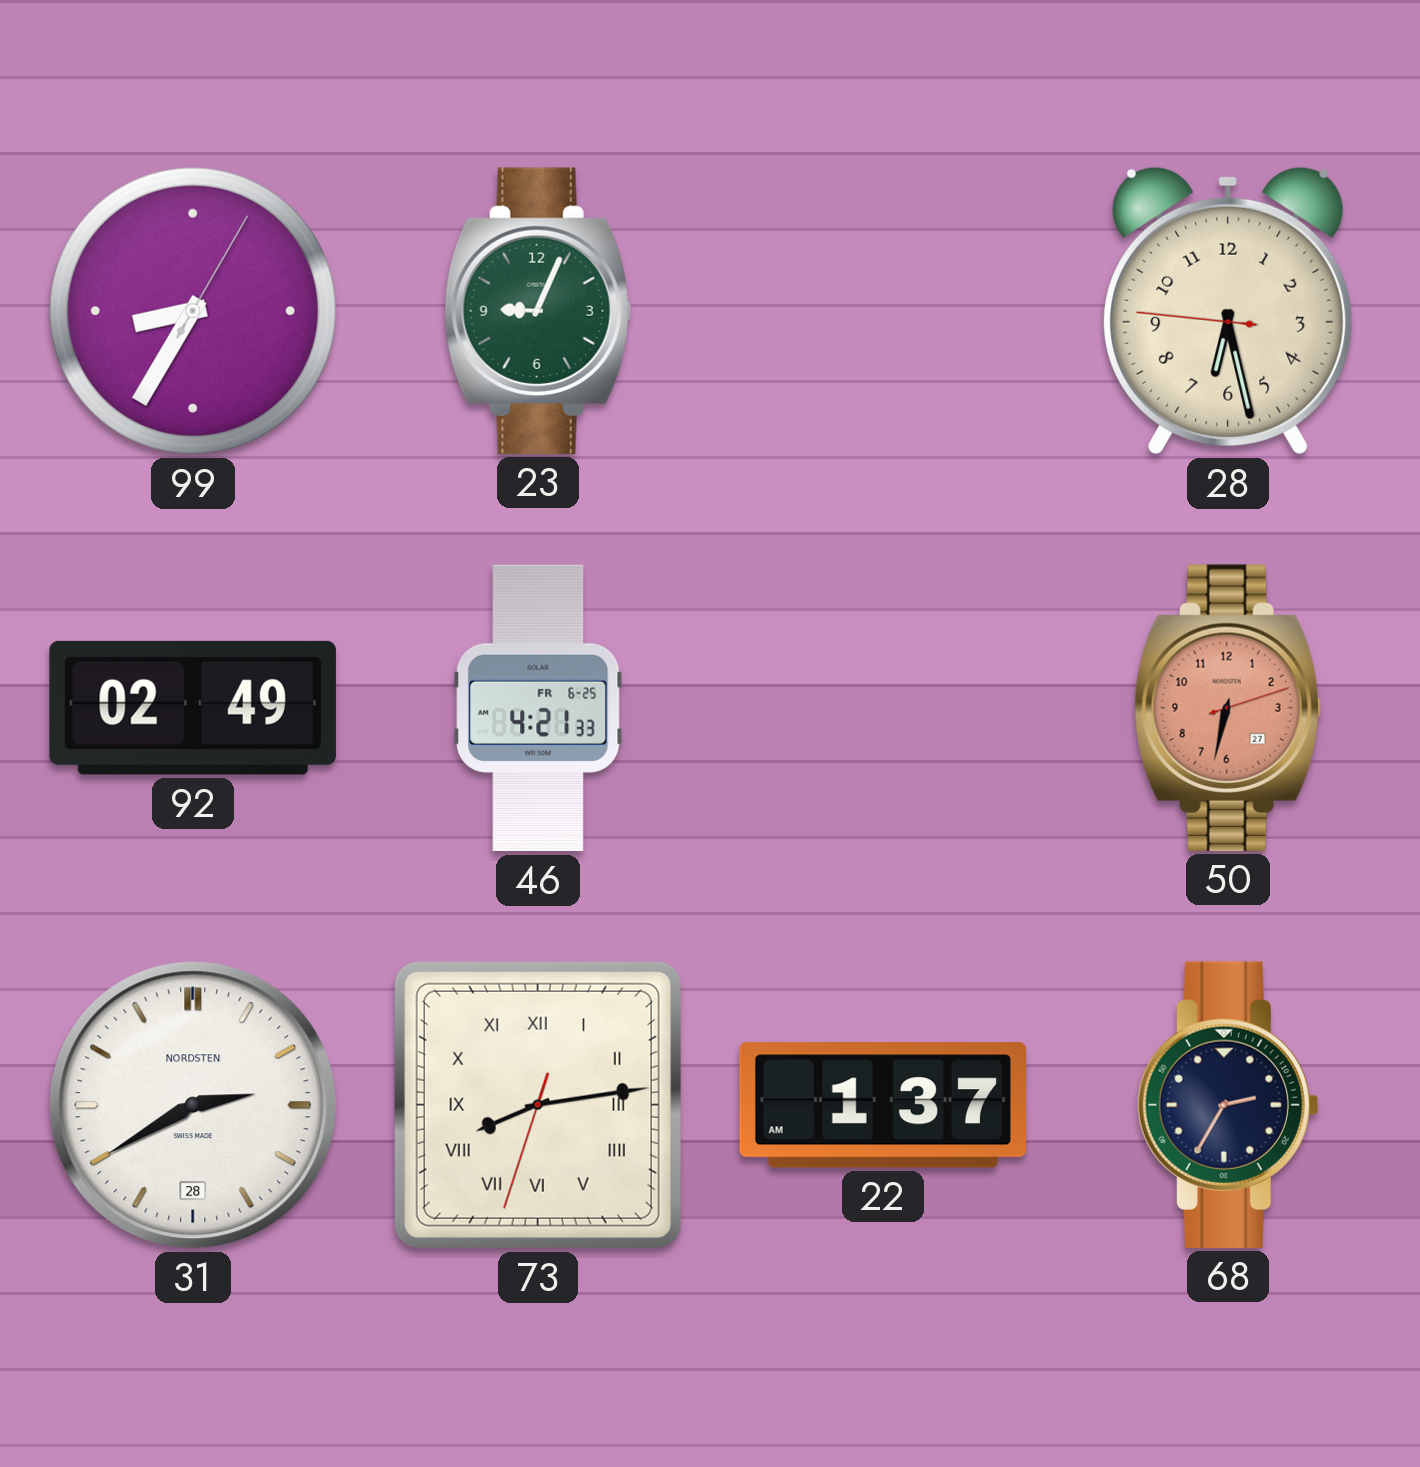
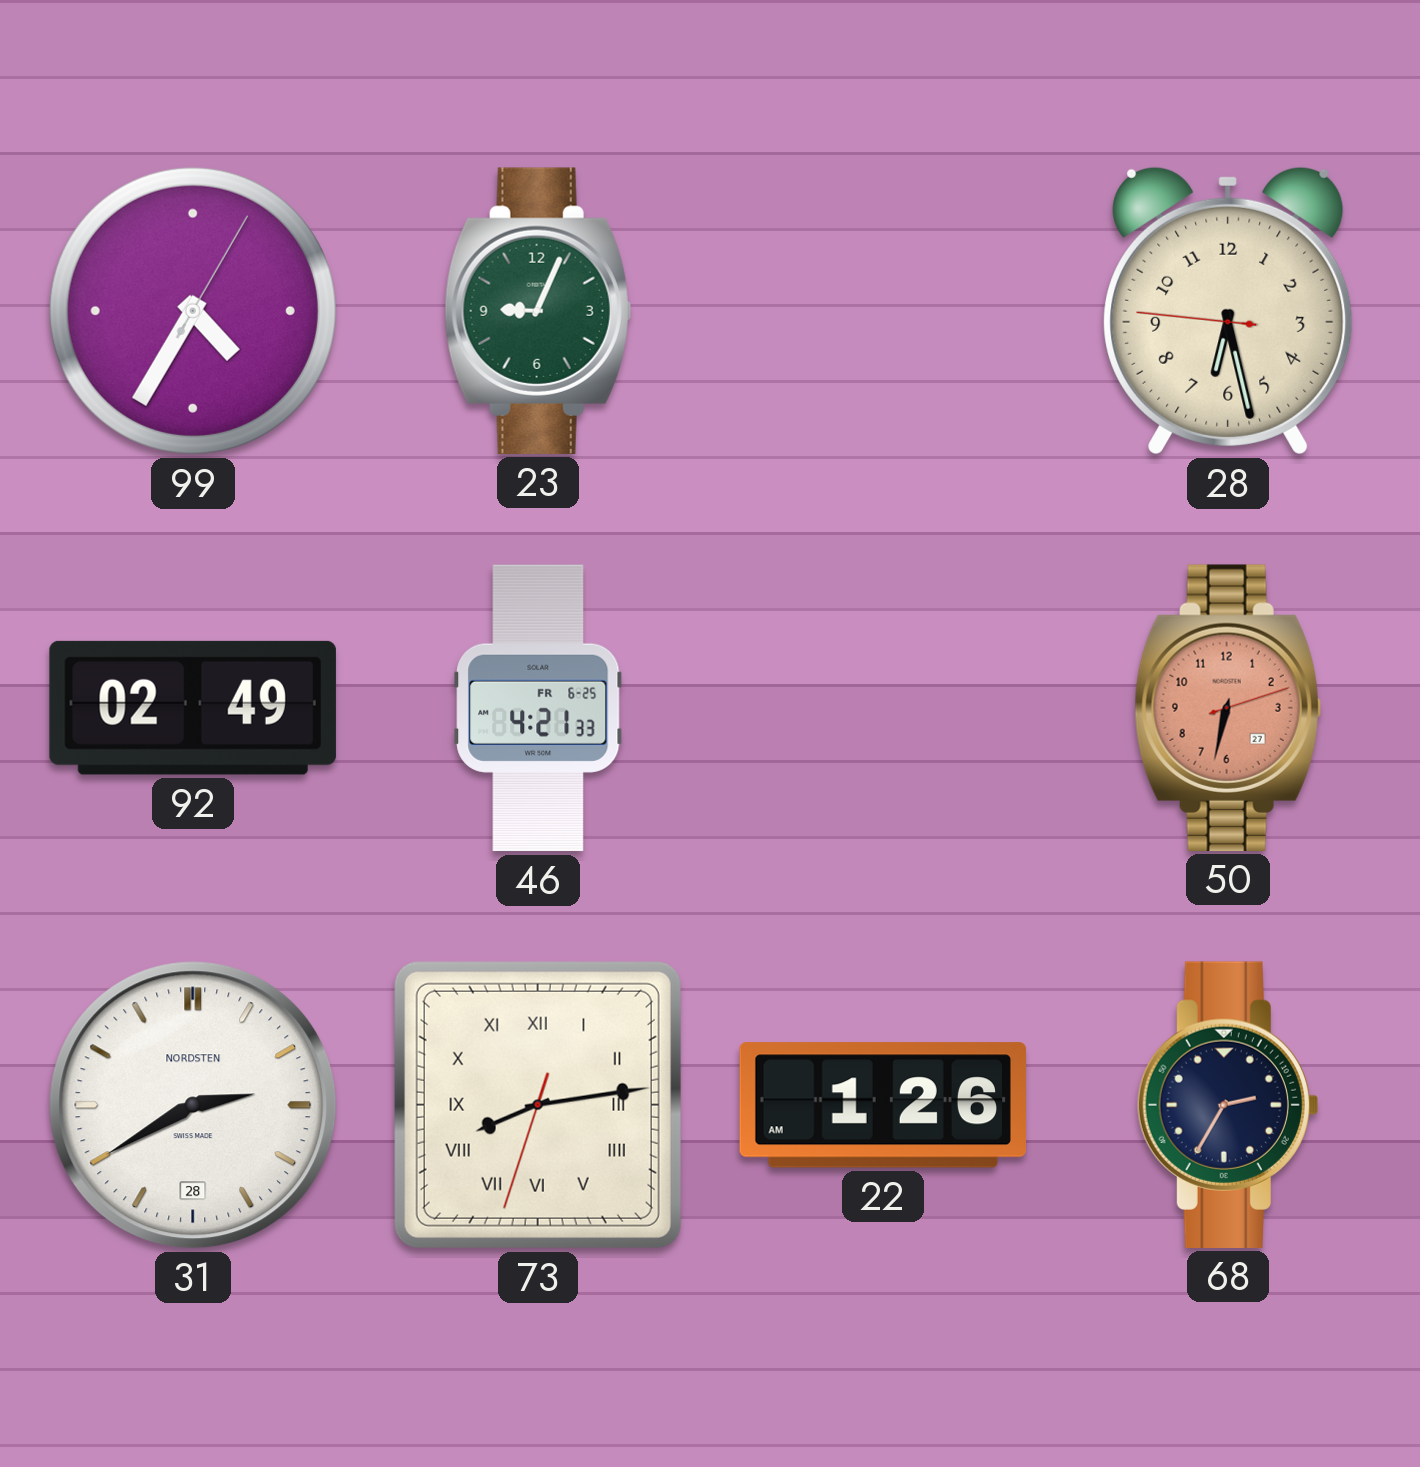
99: 8:35 -> 4:35
22: 1:37 -> 1:26
